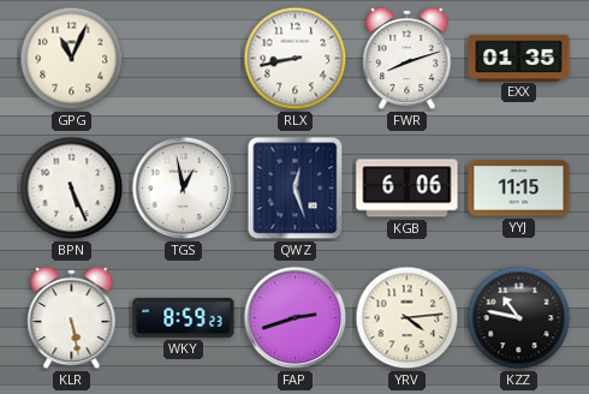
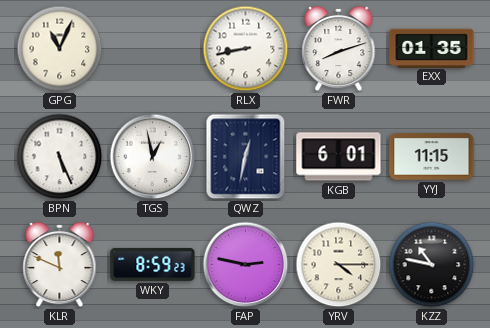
QWZ: 12:27 -> 12:32
KGB: 6:06 -> 6:01
KLR: 5:28 -> 11:49
FAP: 2:42 -> 2:47
YRV: 4:14 -> 4:15
